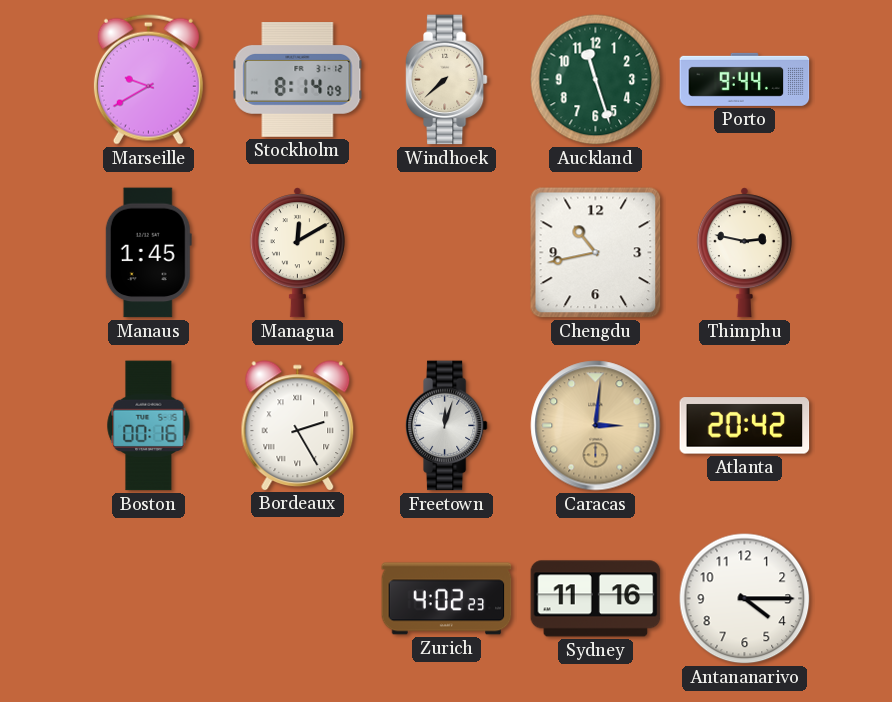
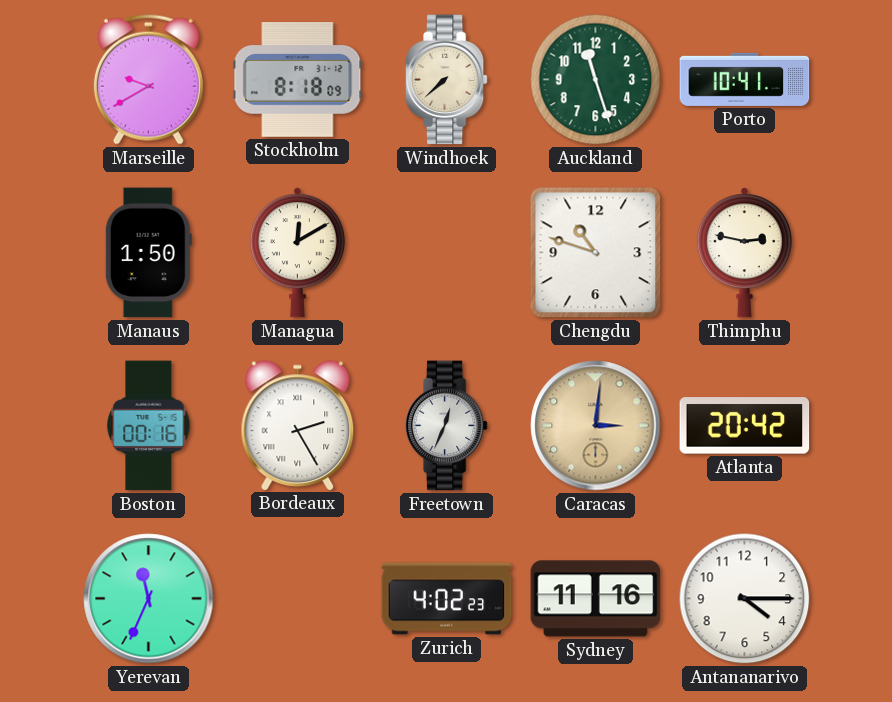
Stockholm: 8:14 -> 8:18
Porto: 9:44 -> 10:41
Manaus: 1:45 -> 1:50
Chengdu: 10:43 -> 10:48
Freetown: 12:03 -> 12:34
Yerevan: none -> 11:34
